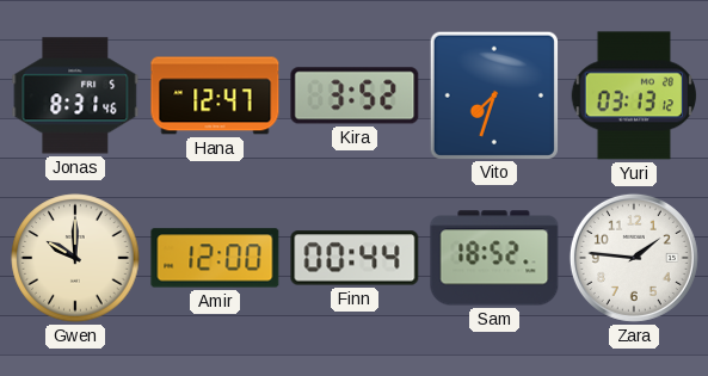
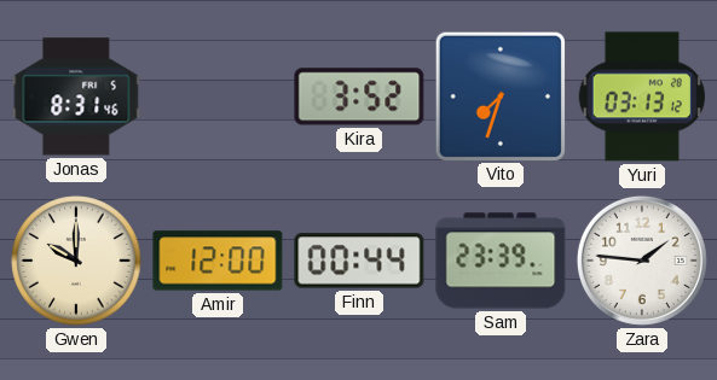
Hana: 12:47 -> none
Sam: 18:52 -> 23:39
